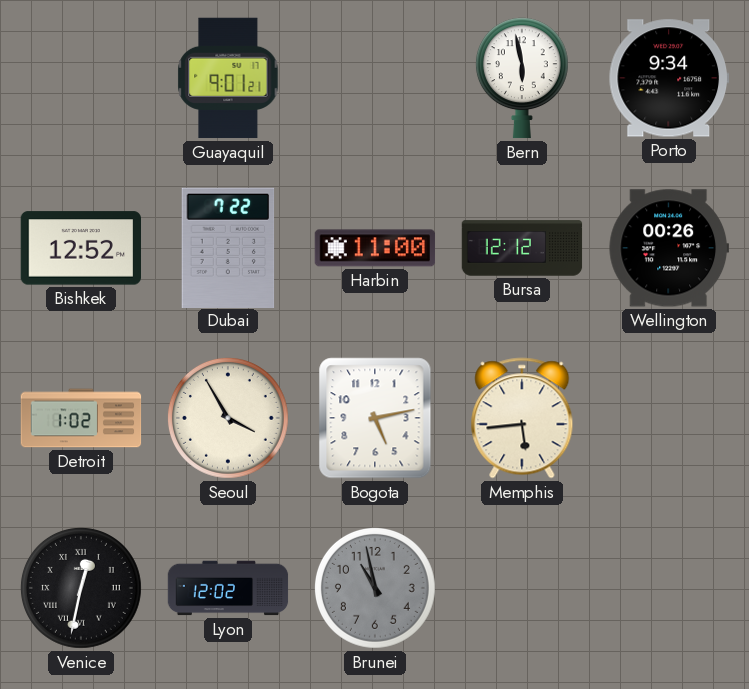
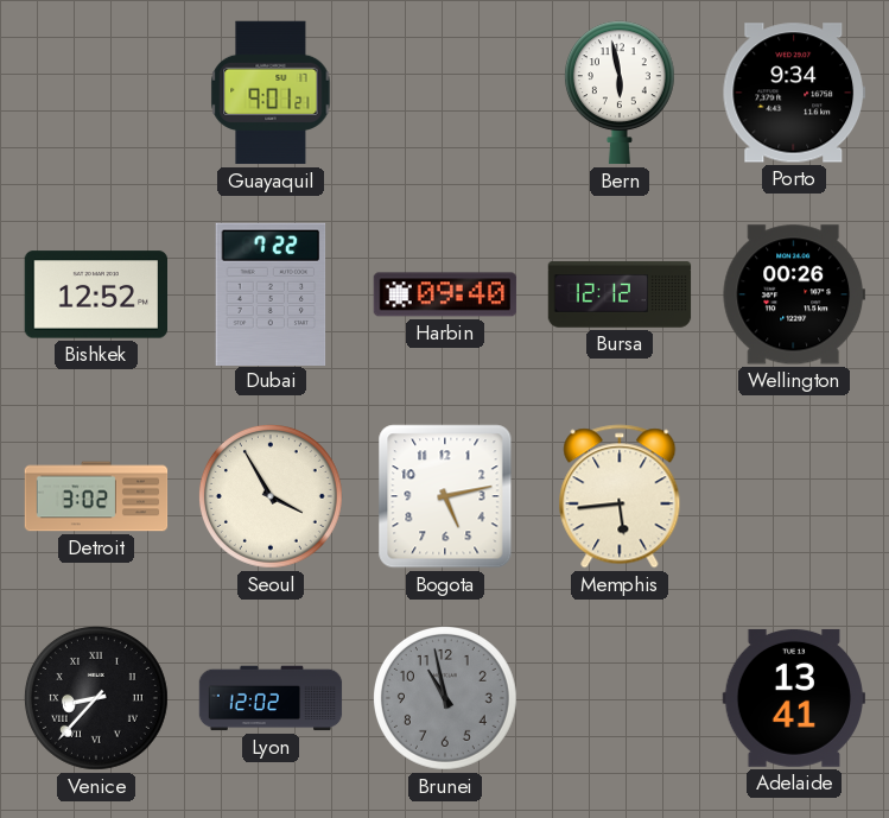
Harbin: 11:00 -> 09:40
Detroit: 1:02 -> 3:02
Venice: 12:32 -> 8:37
Adelaide: none -> 13:41
